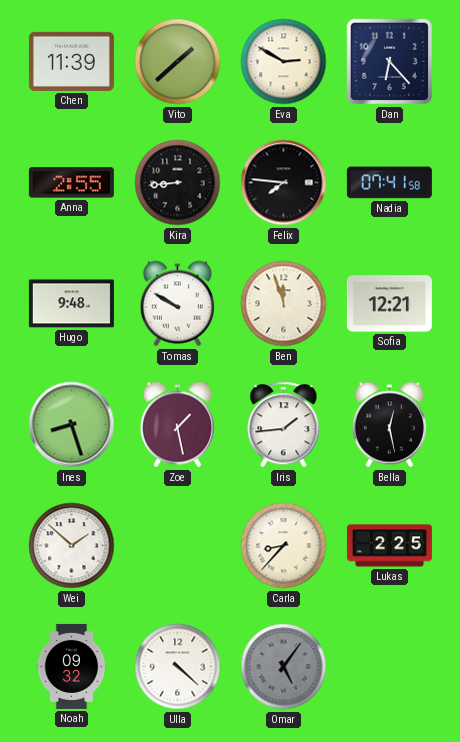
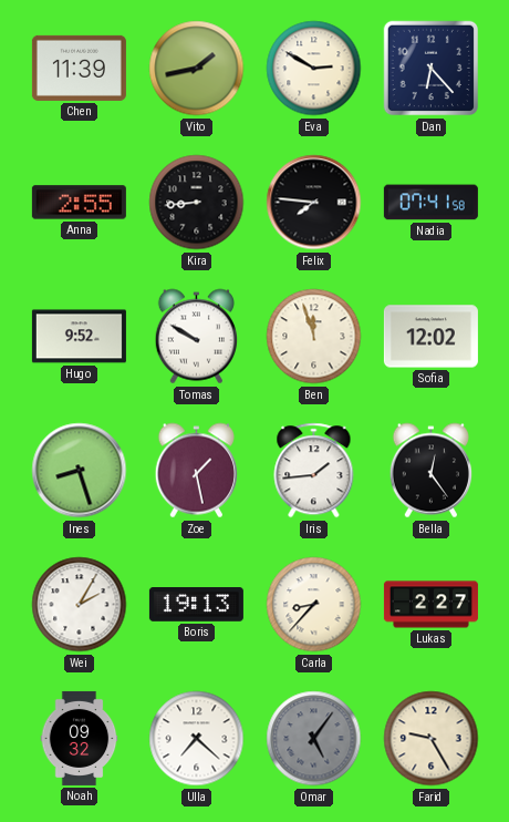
Vito: 1:38 -> 1:43
Hugo: 9:48 -> 9:52
Sofia: 12:21 -> 12:02
Bella: 12:28 -> 12:24
Wei: 1:52 -> 2:05
Boris: none -> 19:13
Lukas: 2:25 -> 2:27
Ulla: 4:22 -> 7:22
Farid: none -> 9:25
